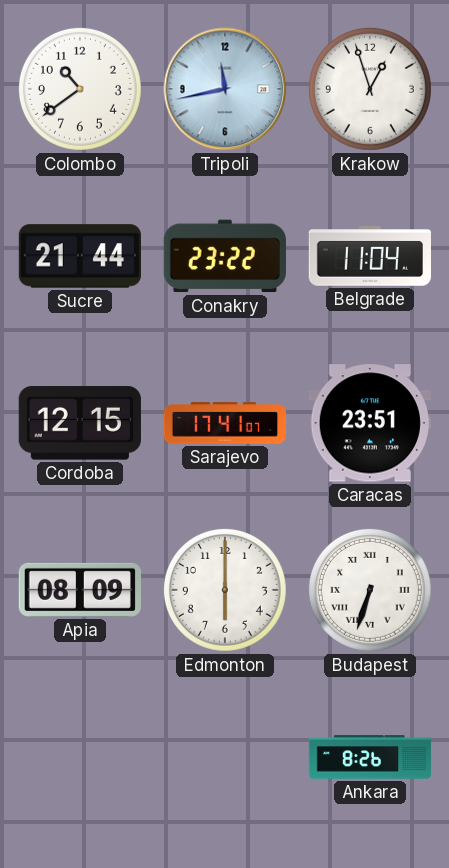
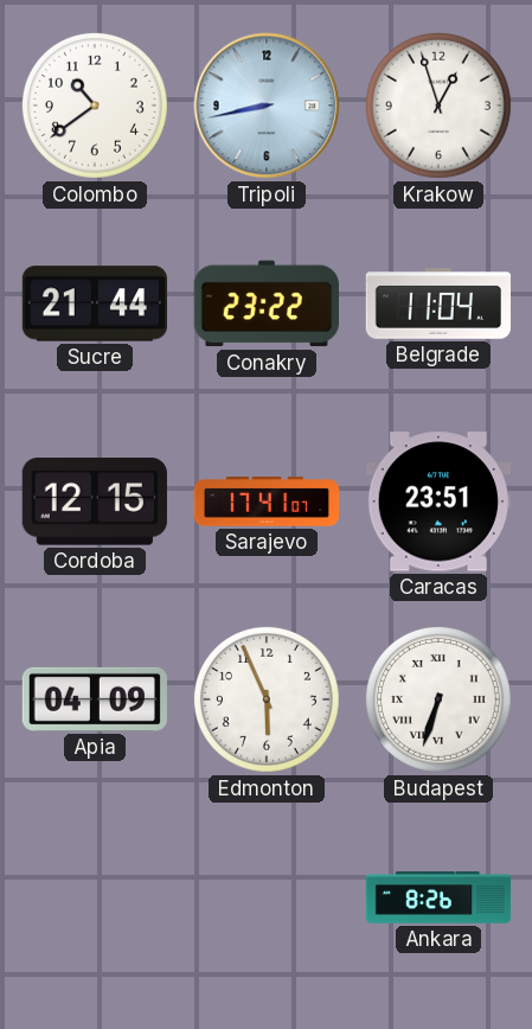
Tripoli: 11:43 -> 8:43
Apia: 08:09 -> 04:09
Edmonton: 6:00 -> 5:56
